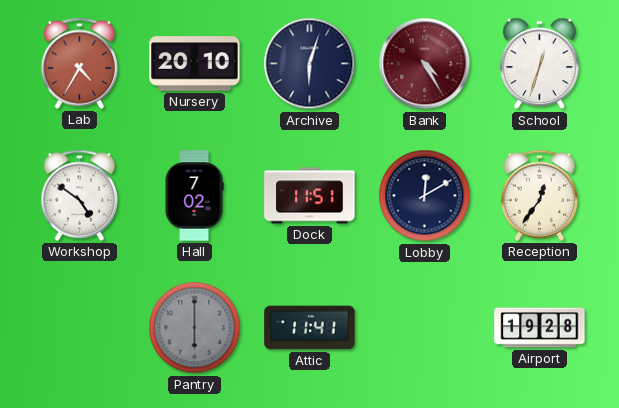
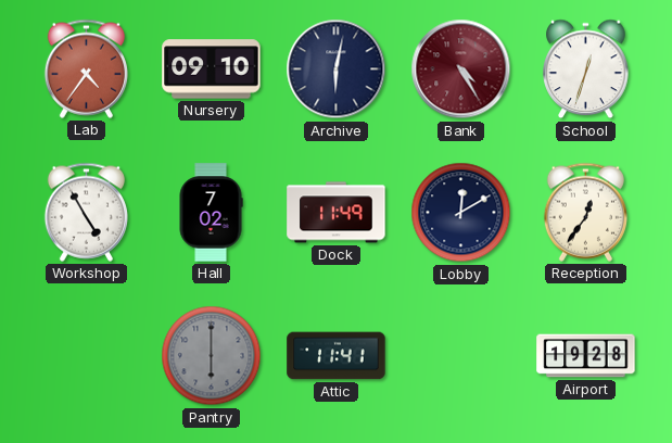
Lab: 4:35 -> 4:36
Nursery: 20:10 -> 09:10
Archive: 6:03 -> 6:02
Workshop: 4:51 -> 4:55
Dock: 11:51 -> 11:49
